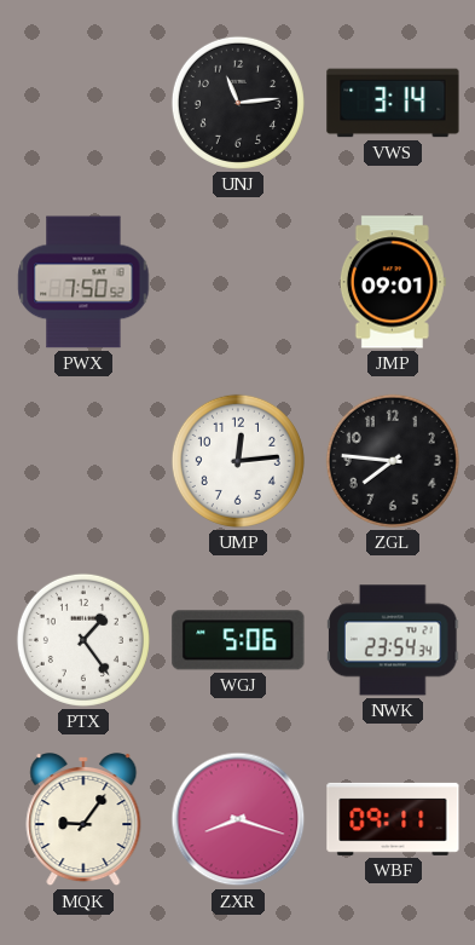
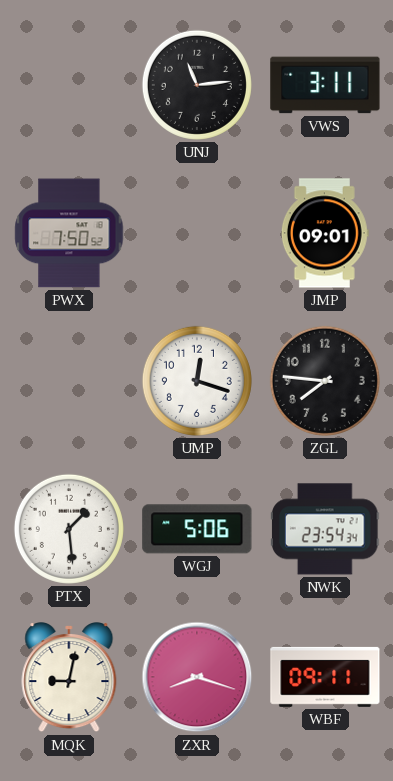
VWS: 3:14 -> 3:11
UMP: 12:14 -> 12:18
PTX: 1:24 -> 1:29
MQK: 9:06 -> 9:02
